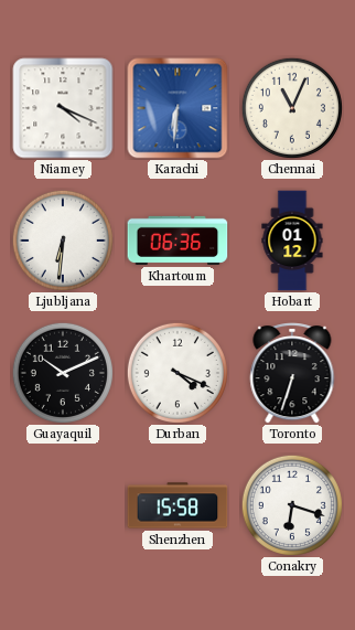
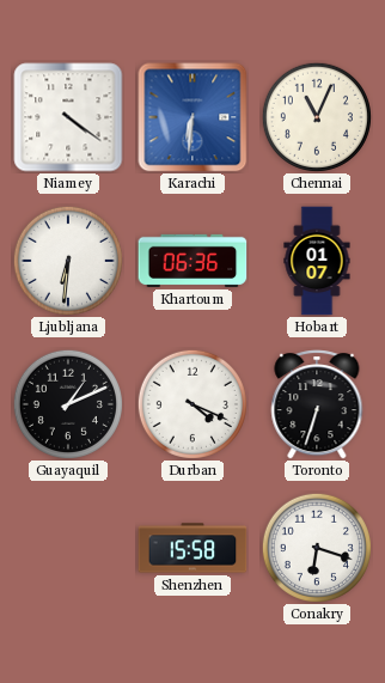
Niamey: 4:19 -> 4:21
Hobart: 01:12 -> 01:07
Guayaquil: 10:11 -> 1:11
